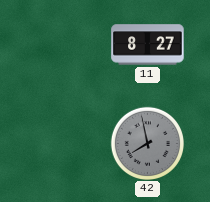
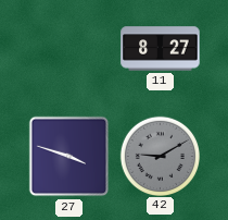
27: none -> 3:48
42: 7:58 -> 9:10
